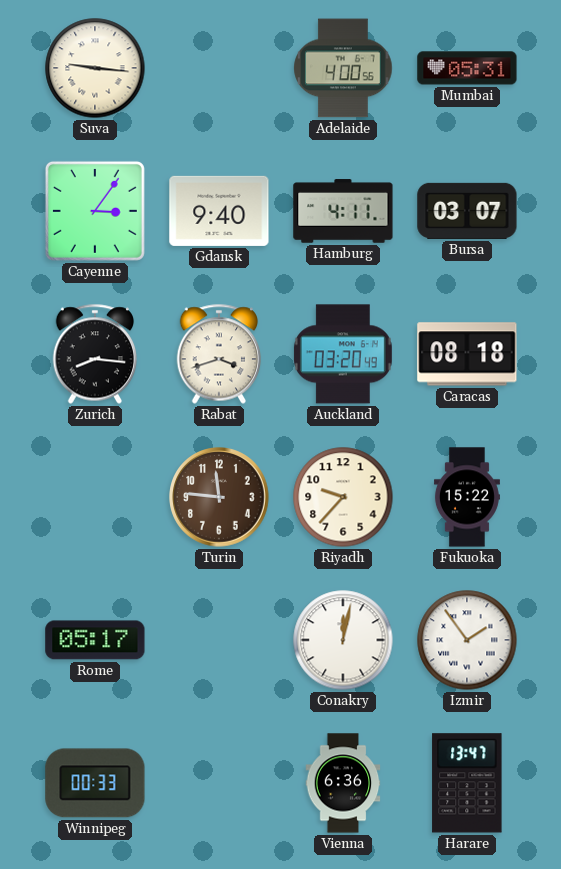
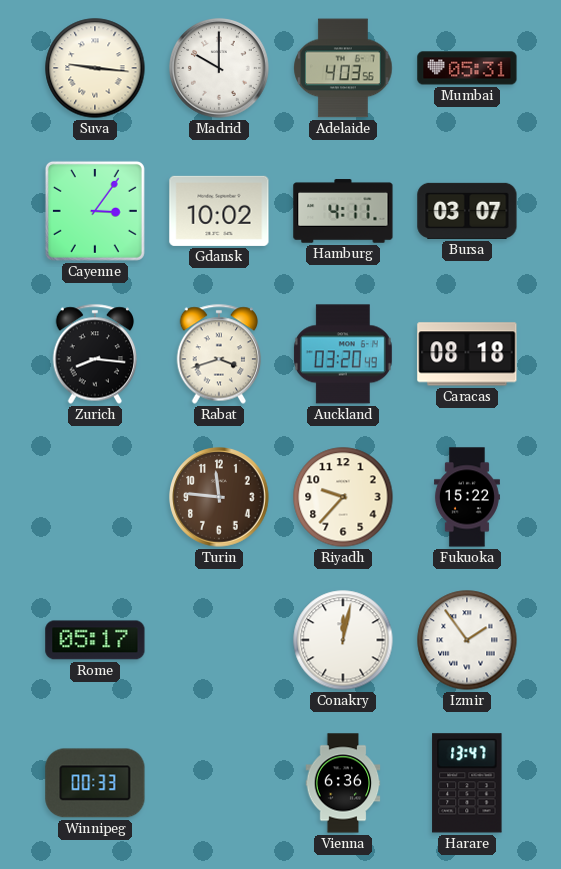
Madrid: none -> 10:00
Adelaide: 4:00 -> 4:03
Gdansk: 9:40 -> 10:02
